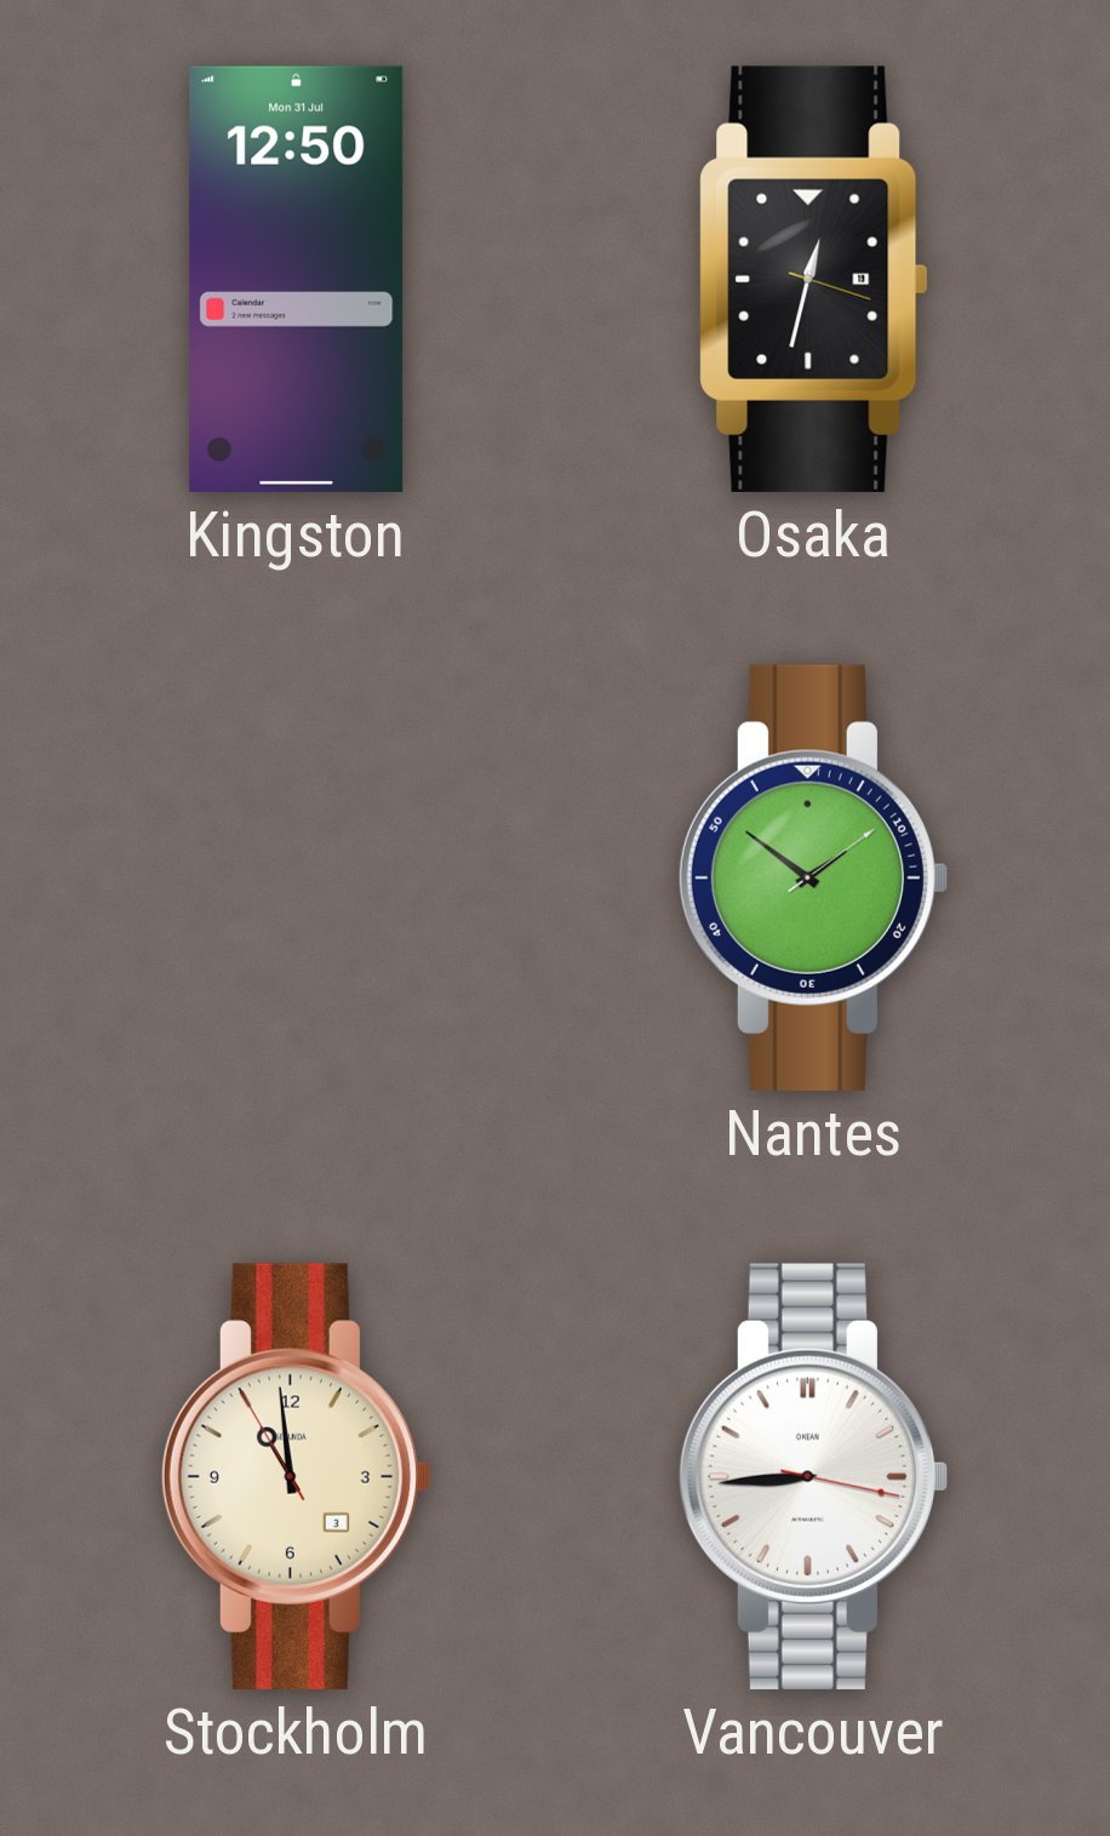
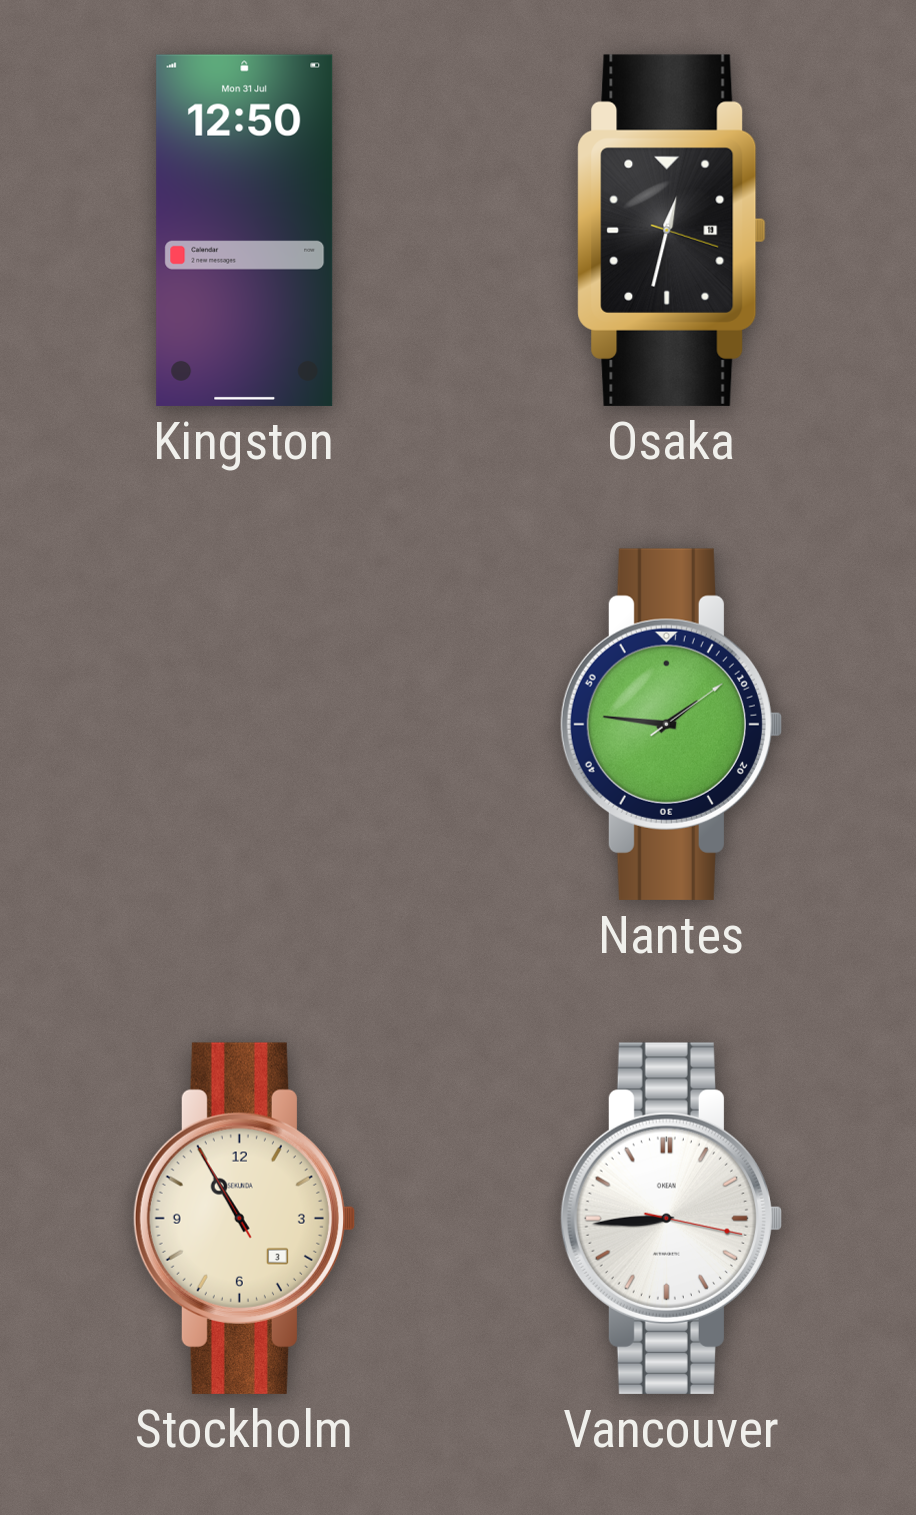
Nantes: 1:51 -> 1:46
Stockholm: 10:58 -> 10:54
